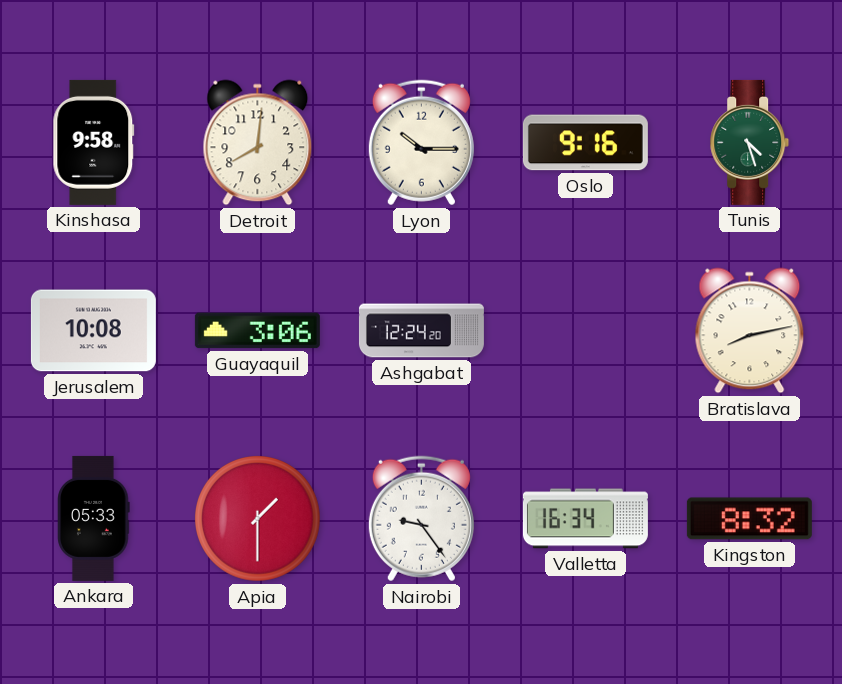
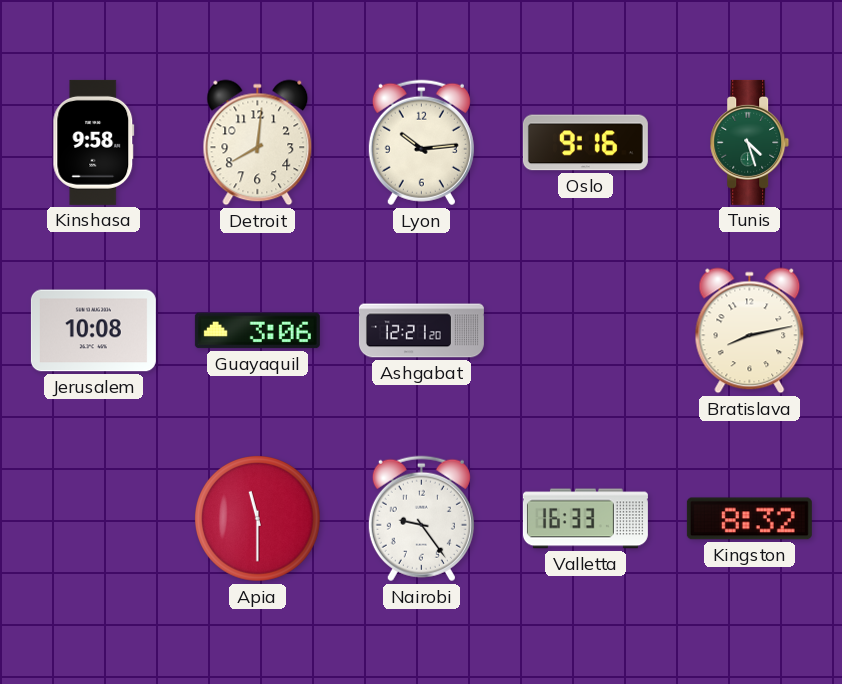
Lyon: 10:15 -> 10:14
Ashgabat: 12:24 -> 12:21
Ankara: 05:33 -> none
Apia: 1:30 -> 11:30
Valletta: 16:34 -> 16:33
